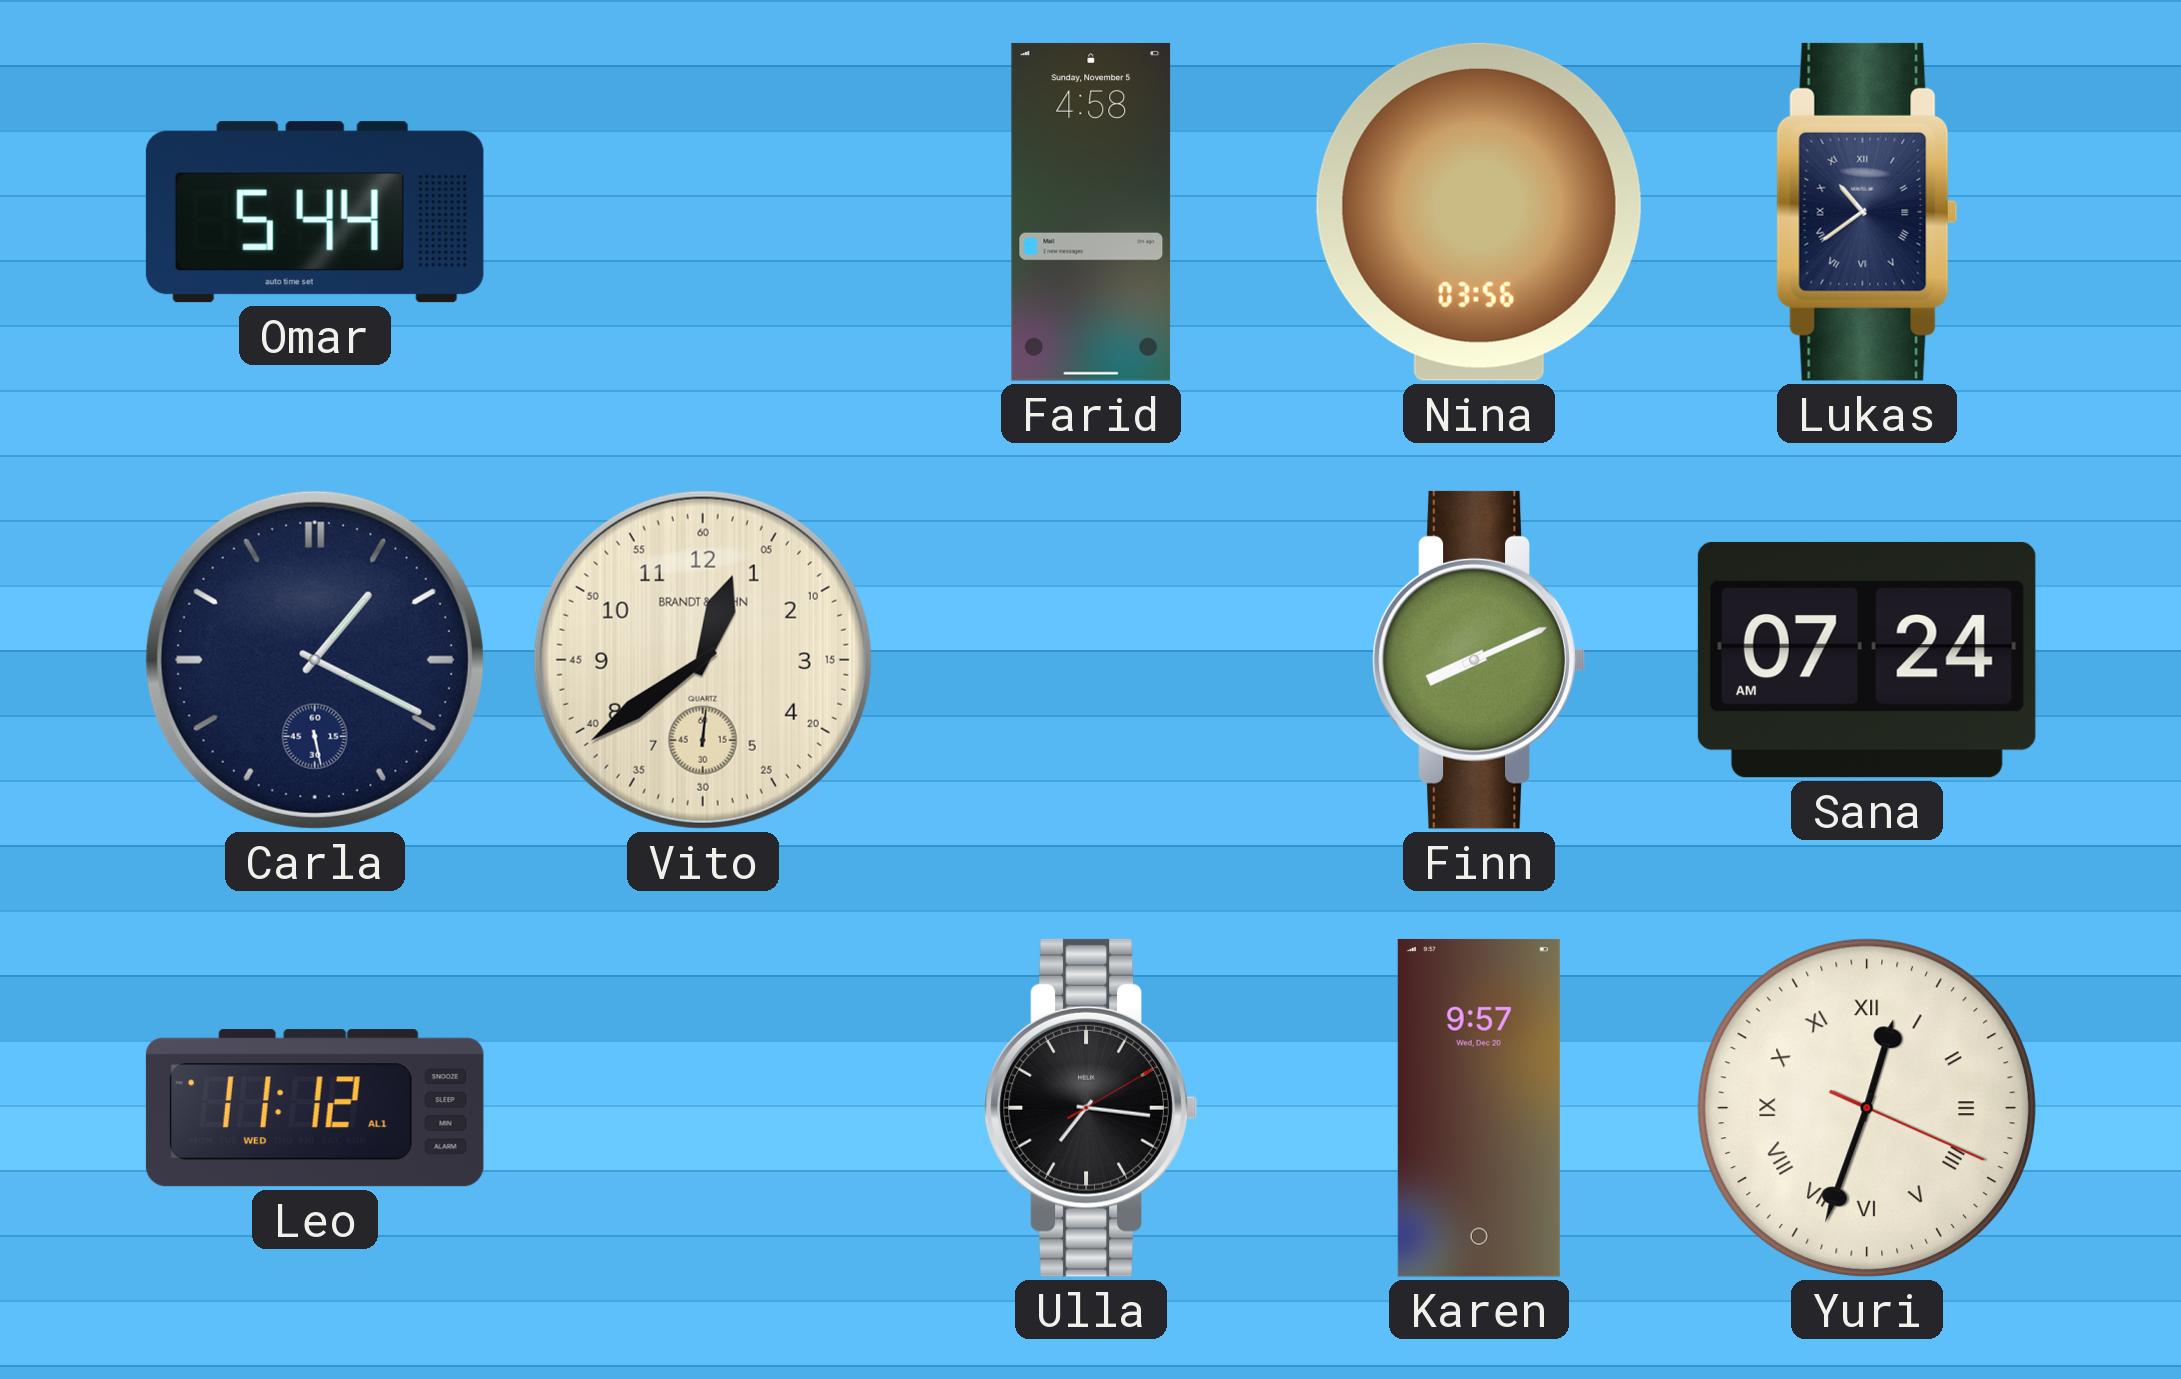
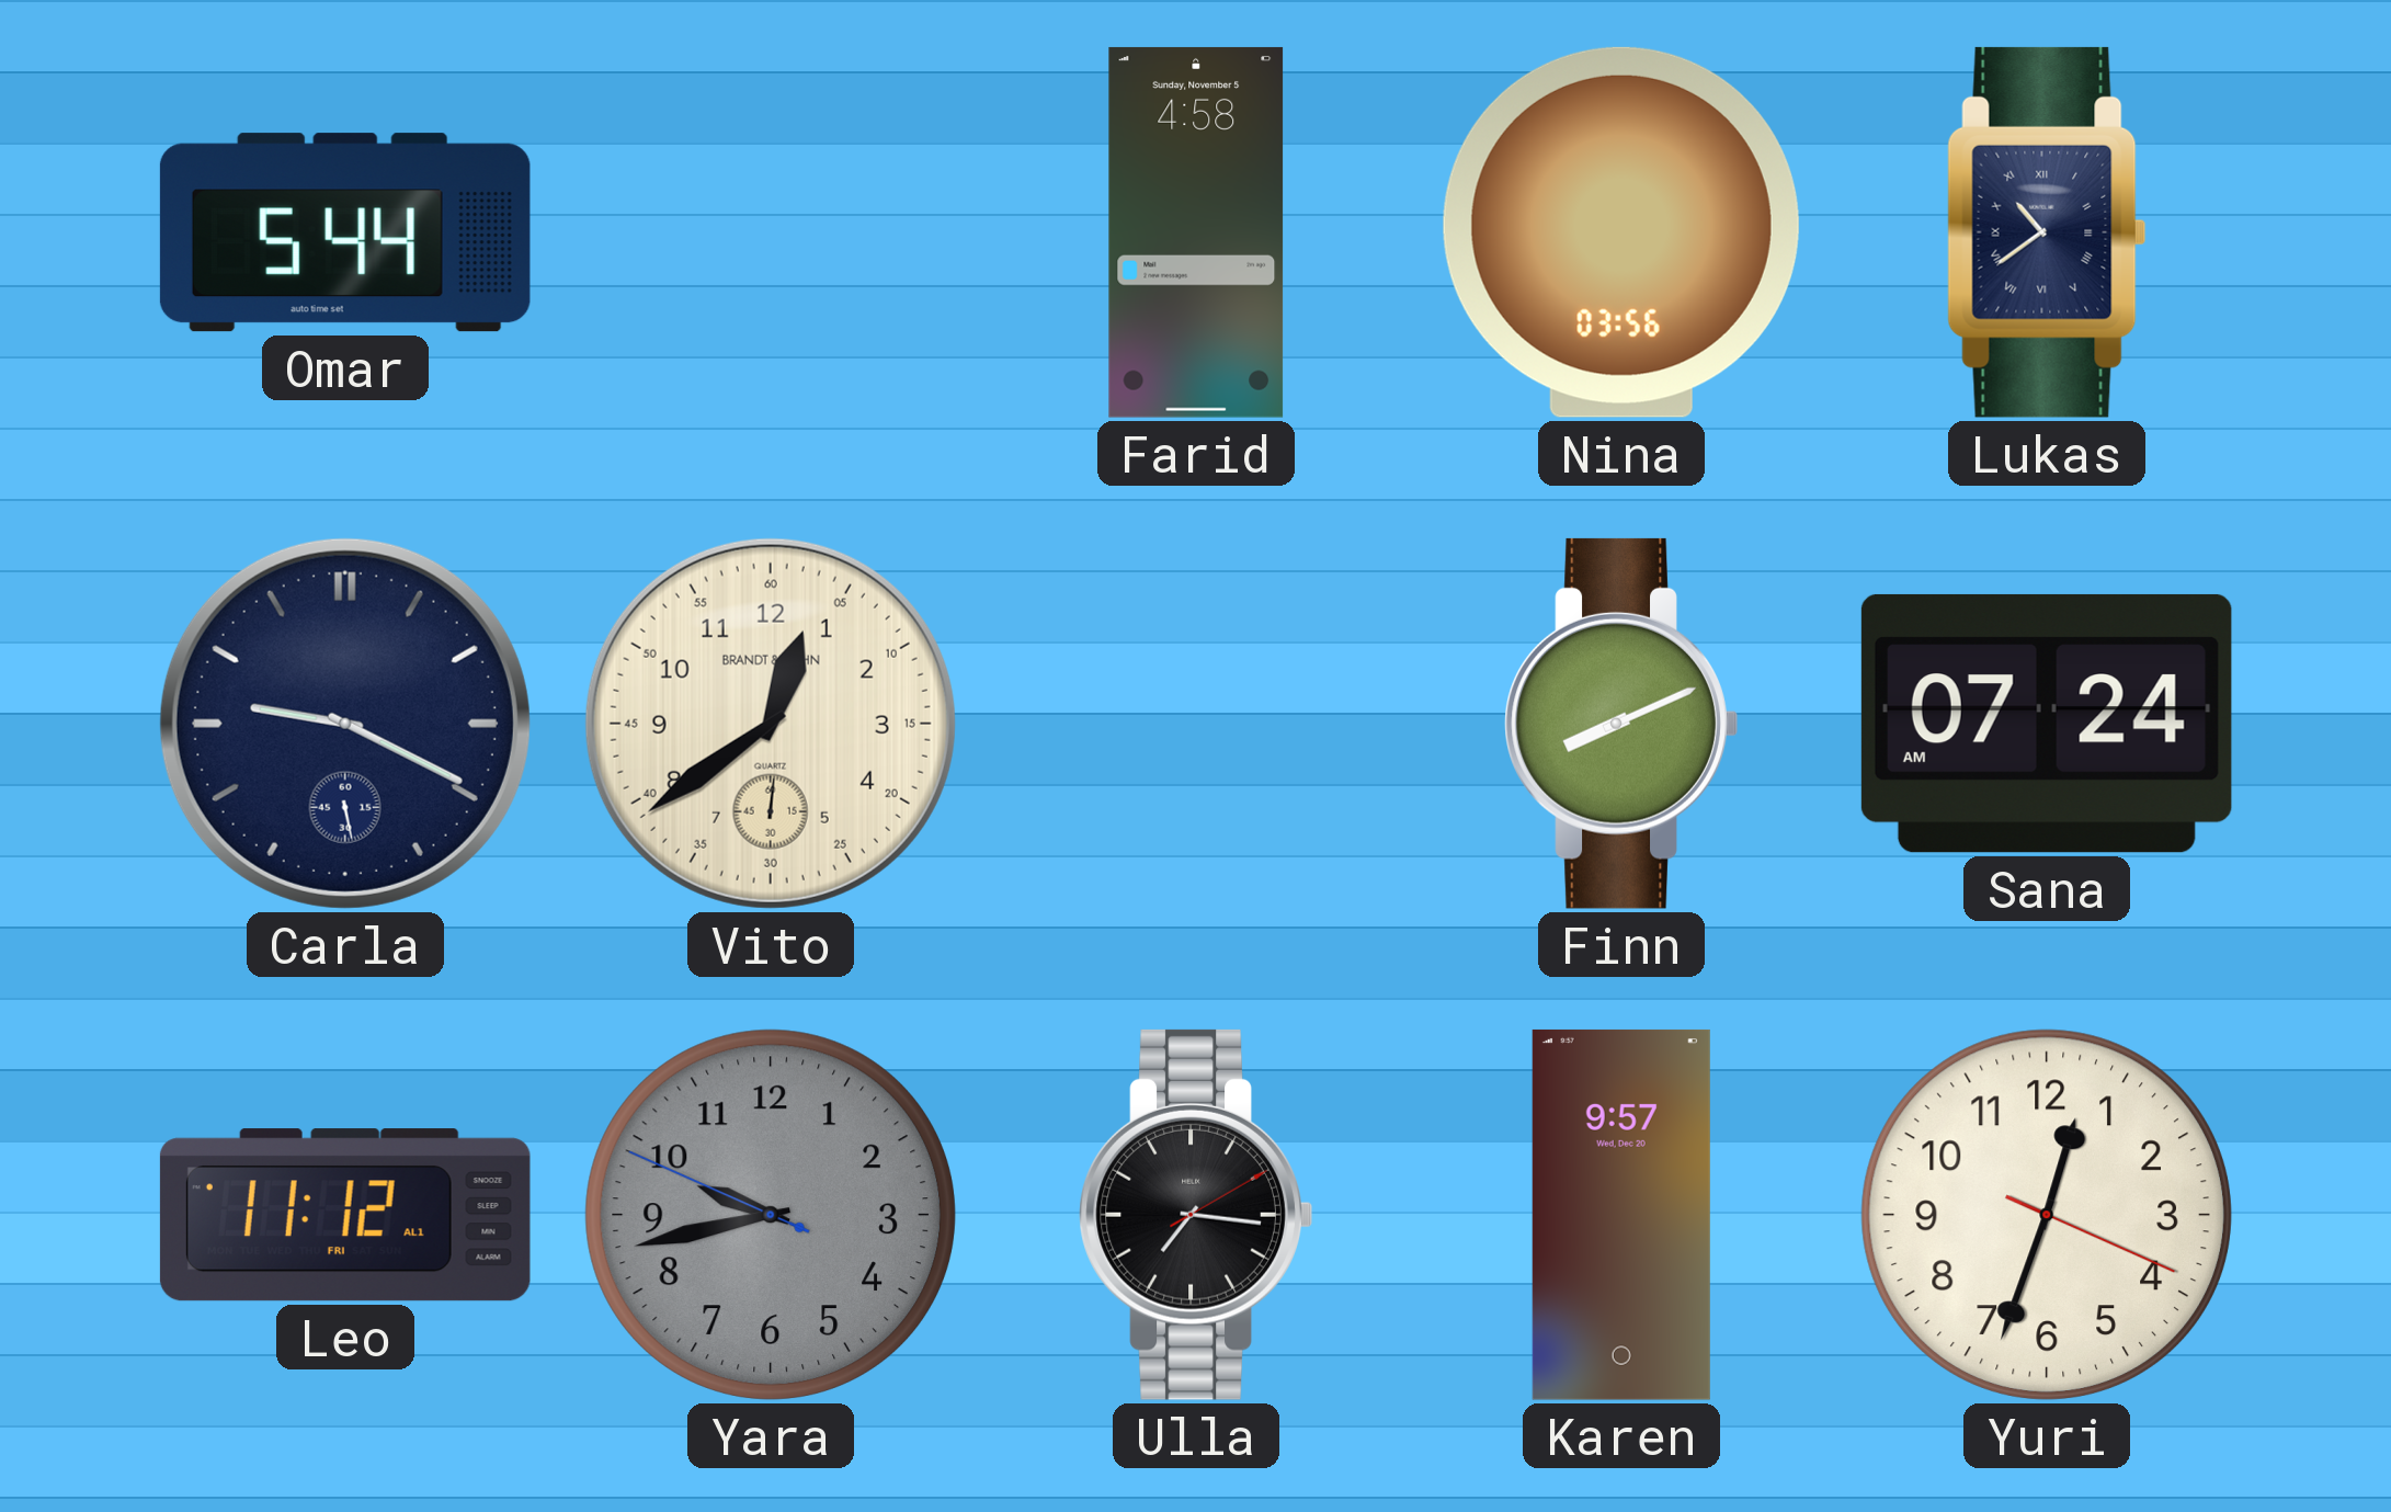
Carla: 1:19 -> 9:19
Leo date: WED -> FRI
Yara: none -> 9:42
Yuri numerals: Roman -> Arabic
